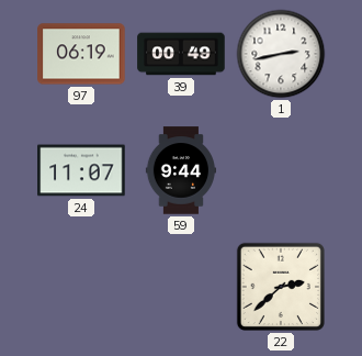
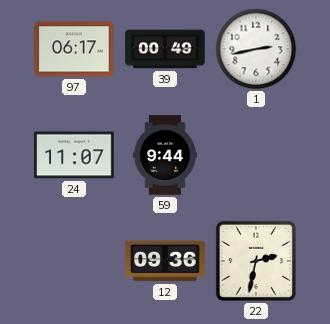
97: 06:19 -> 06:17
12: none -> 09:36
22: 2:38 -> 2:32
